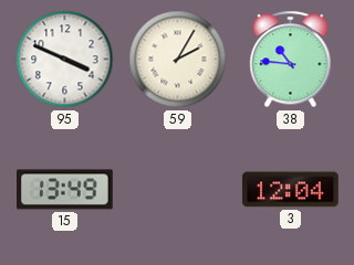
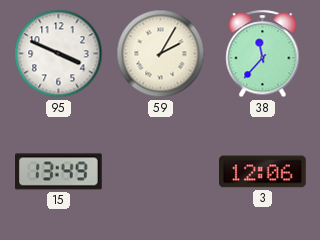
38: 10:46 -> 11:37
3: 12:04 -> 12:06
